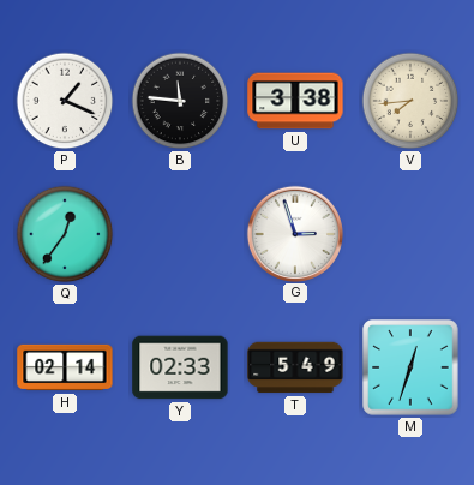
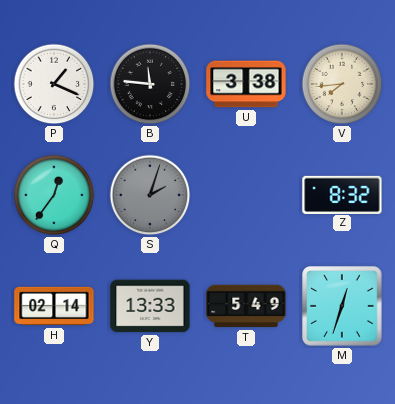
S: none -> 2:03
G: 2:57 -> none
Z: none -> 8:32
Y: 02:33 -> 13:33
